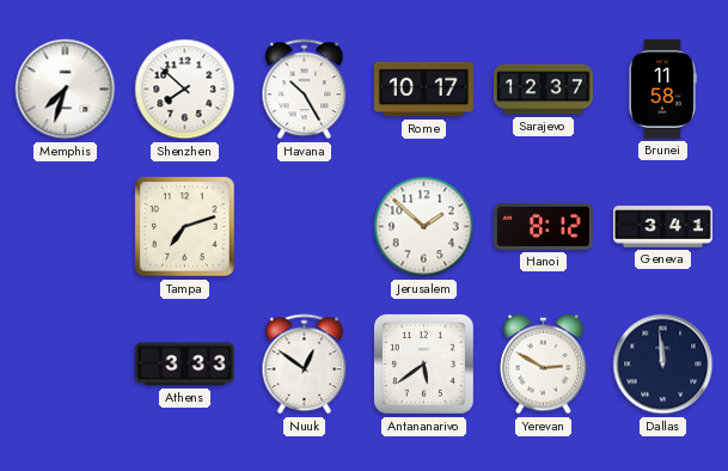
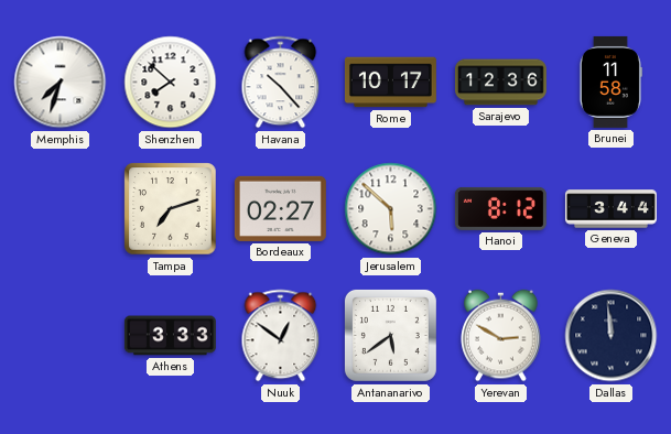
Havana: 10:25 -> 10:23
Sarajevo: 12:37 -> 12:36
Bordeaux: none -> 02:27
Jerusalem: 1:52 -> 5:52
Geneva: 3:41 -> 3:44
